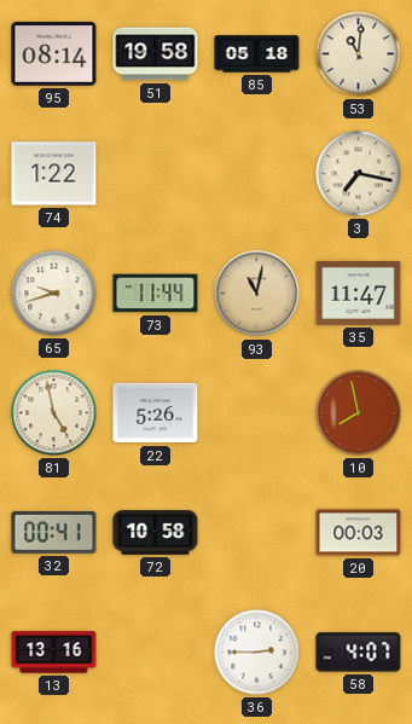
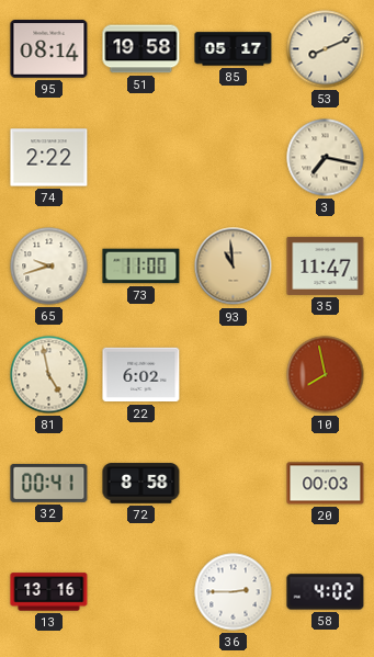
85: 05:18 -> 05:17
53: 11:01 -> 8:11
74: 1:22 -> 2:22
73: 11:44 -> 11:00
93: 11:02 -> 10:59
22: 5:26 -> 6:02
72: 10:58 -> 8:58
58: 4:07 -> 4:02
